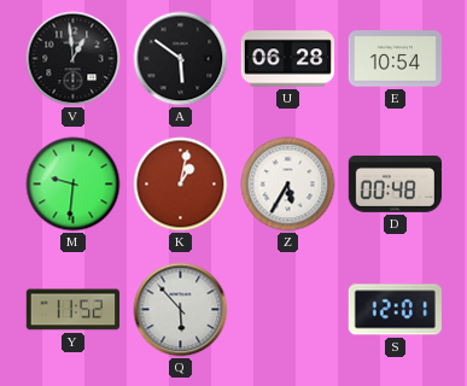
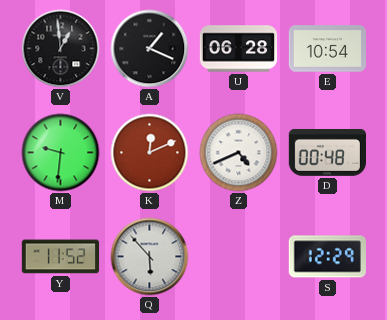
A: 5:51 -> 1:19
K: 1:02 -> 12:11
Z: 5:35 -> 4:41
S: 12:01 -> 12:29
